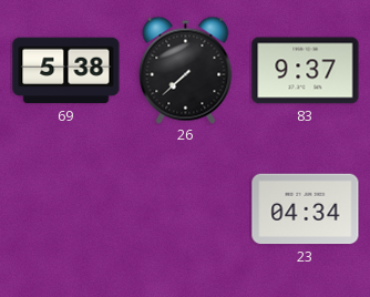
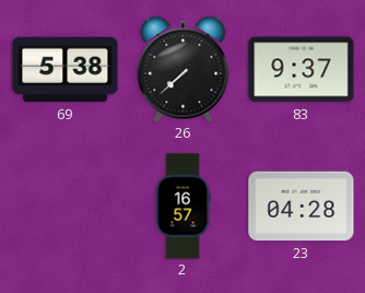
2: none -> 16:57
23: 04:34 -> 04:28
